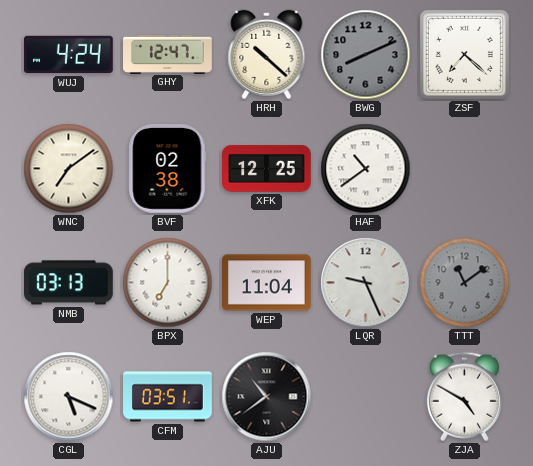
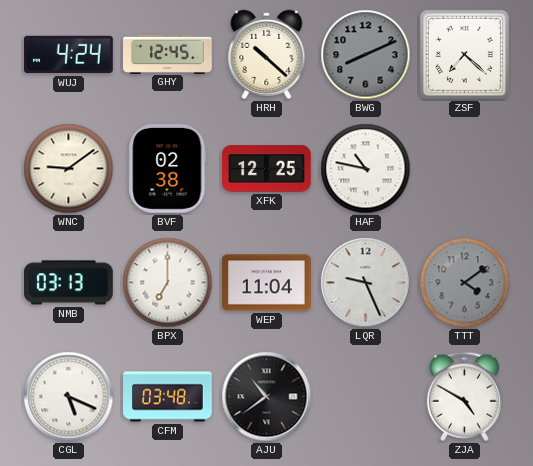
GHY: 12:47 -> 12:45
WNC: 7:09 -> 9:09
HAF: 10:39 -> 10:47
TTT: 11:09 -> 4:09
CFM: 03:51 -> 03:48
